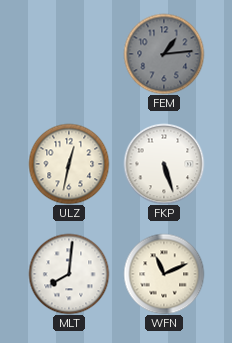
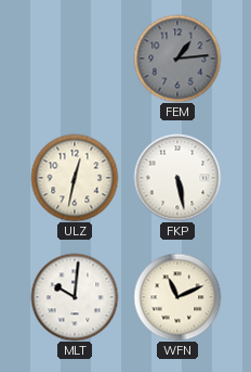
FKP: 5:27 -> 5:28
MLT: 8:01 -> 10:01
